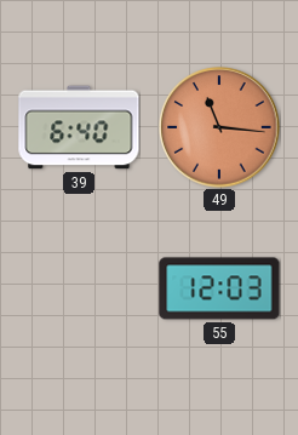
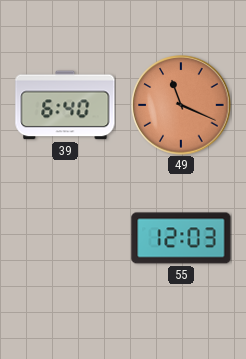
49: 11:16 -> 11:19
